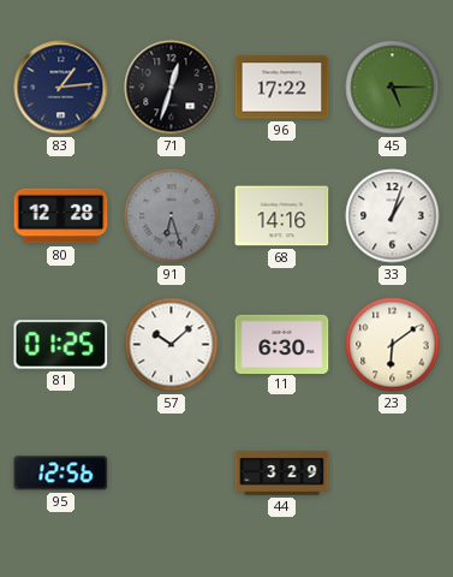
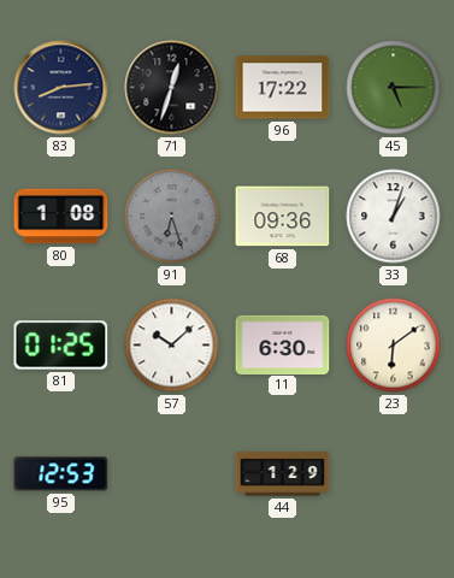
83: 1:14 -> 8:14
80: 12:28 -> 1:08
68: 14:16 -> 09:36
95: 12:56 -> 12:53
44: 3:29 -> 1:29
